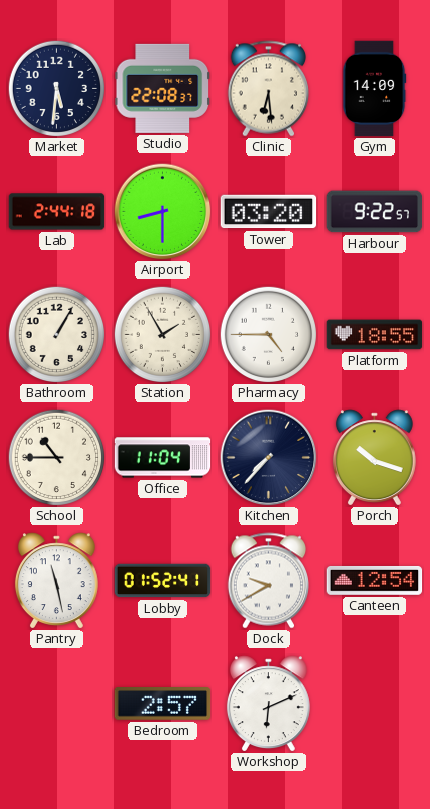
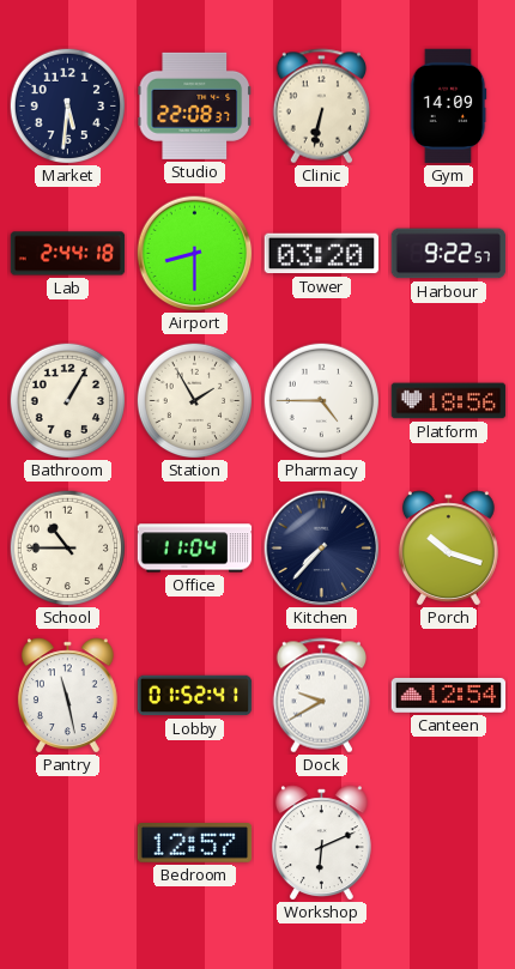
Clinic: 6:29 -> 6:32
Platform: 18:55 -> 18:56
Bedroom: 2:57 -> 12:57
